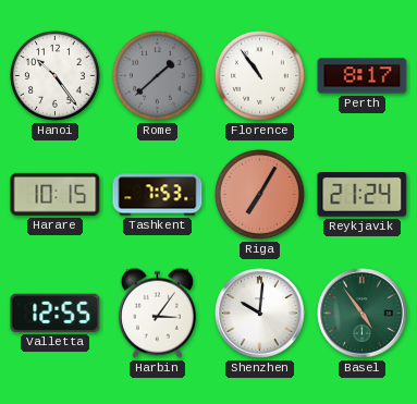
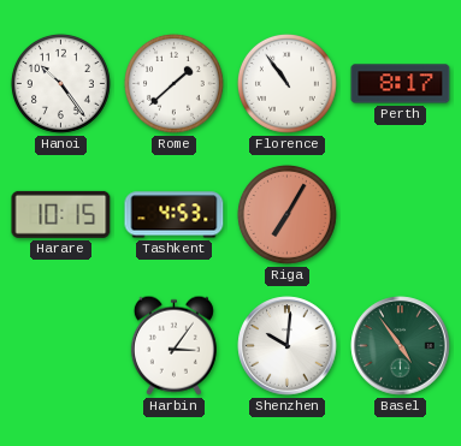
Rome dial: grey -> white
Tashkent: 7:53 -> 4:53
Reykjavik: 21:24 -> none
Valletta: 12:55 -> none
